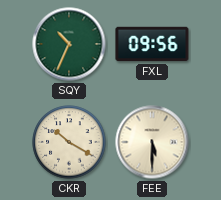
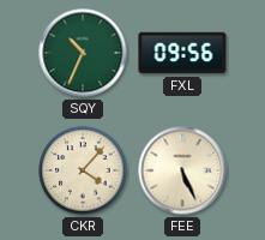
CKR: 10:20 -> 4:07
FEE: 5:30 -> 5:26
